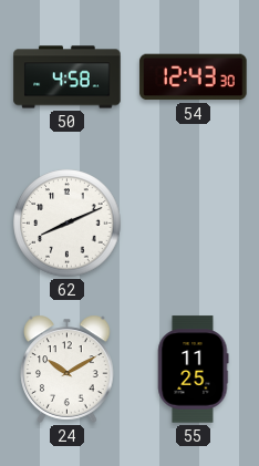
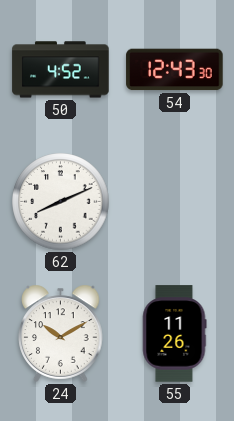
50: 4:58 -> 4:52
55: 11:25 -> 11:26
